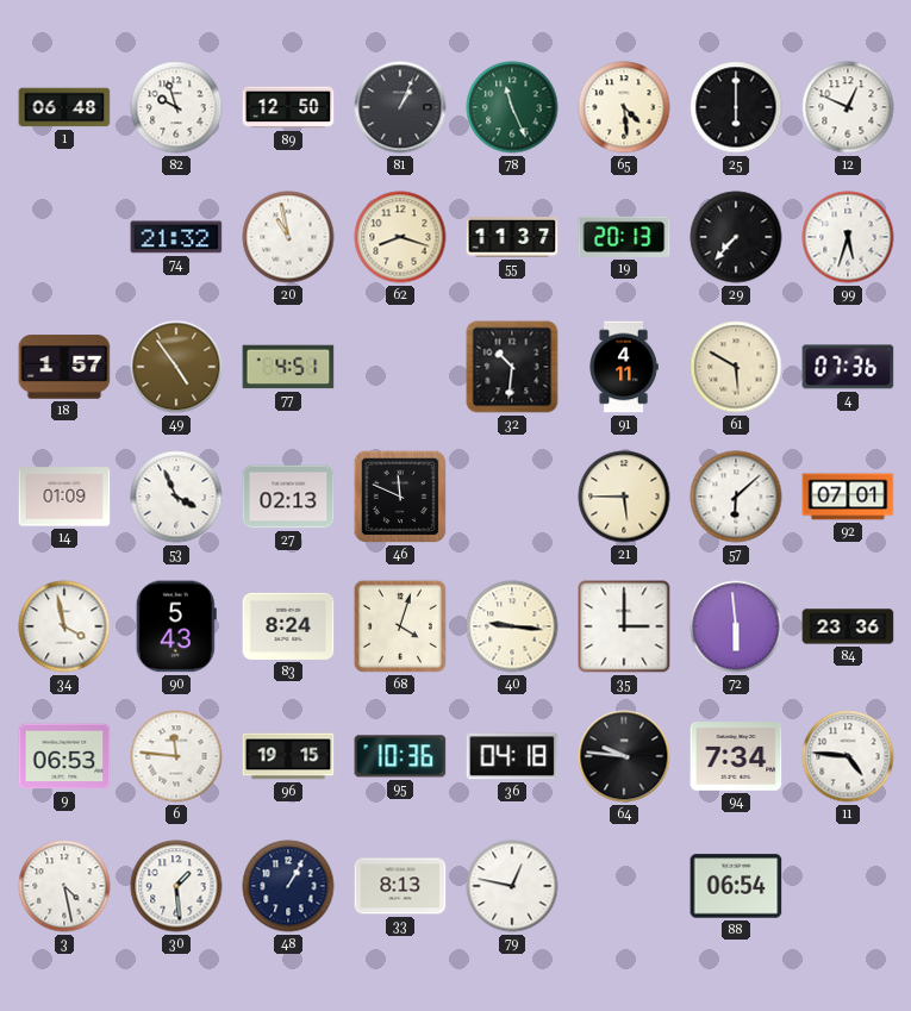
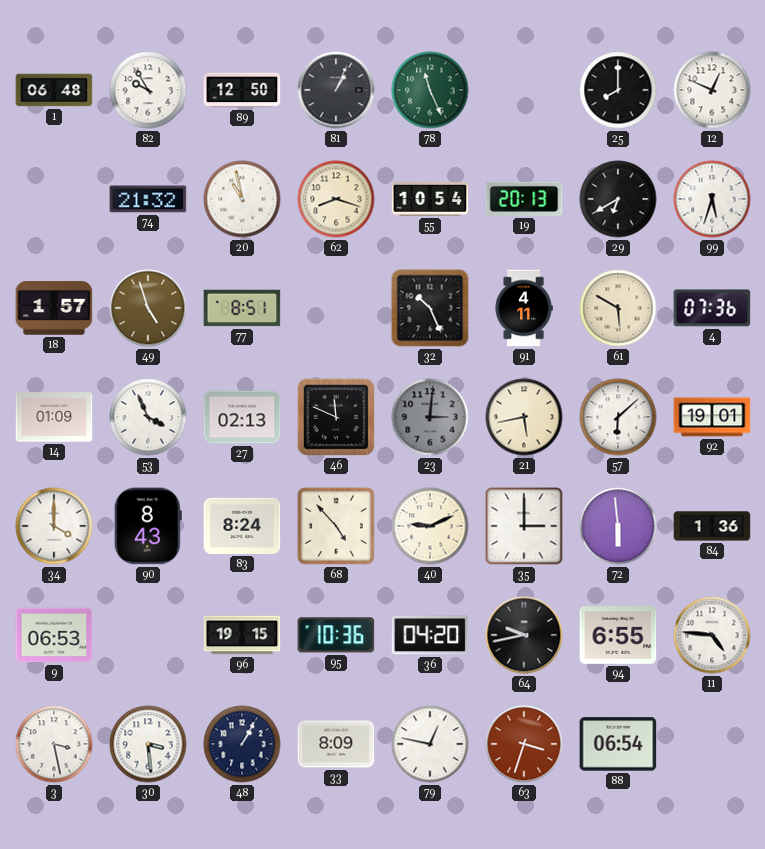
82: 9:57 -> 9:55
65: 4:29 -> none
25: 6:00 -> 8:00
55: 11:37 -> 10:54
29: 7:37 -> 6:40
49: 4:54 -> 4:57
77: 4:51 -> 8:51
32: 10:31 -> 10:26
23: none -> 3:01
21: 5:45 -> 5:43
92: 07:01 -> 19:01
34: 3:58 -> 4:00
90: 5:43 -> 8:43
68: 4:03 -> 4:53
40: 9:16 -> 9:11
84: 23:36 -> 1:36
6: 11:46 -> none
36: 04:18 -> 04:20
64: 9:46 -> 9:43
94: 7:34 -> 6:55
3: 4:28 -> 3:28
30: 1:29 -> 3:29
33: 8:13 -> 8:09
63: none -> 3:33
